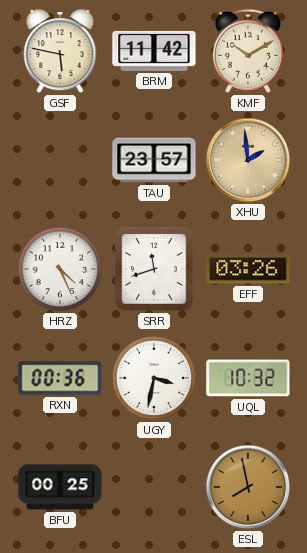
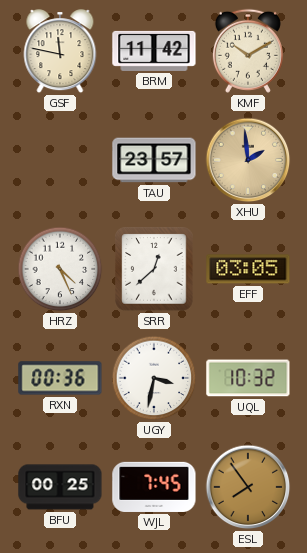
GSF: 5:47 -> 11:47
SRR: 11:42 -> 12:38
EFF: 03:26 -> 03:05
WJL: none -> 7:45
ESL: 7:58 -> 7:54
